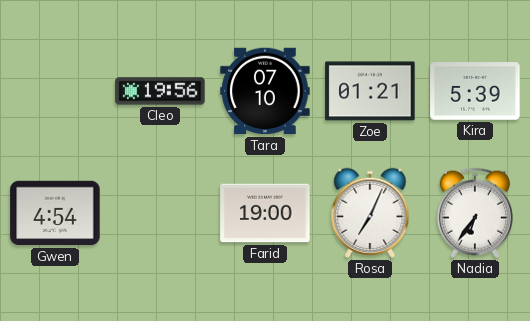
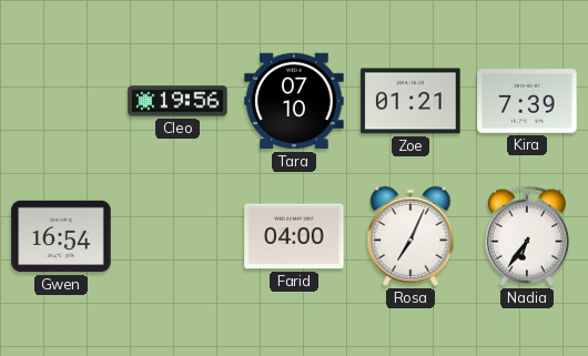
Kira: 5:39 -> 7:39
Gwen: 4:54 -> 16:54
Farid: 19:00 -> 04:00
